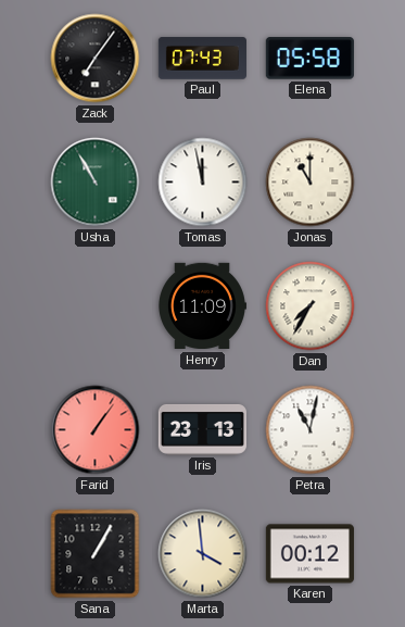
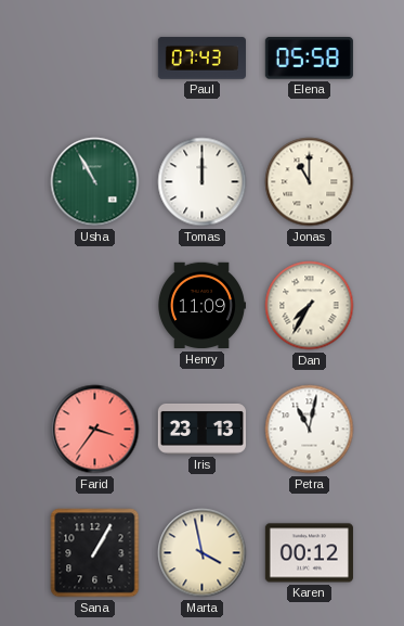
Zack: 7:06 -> none
Tomas: 11:58 -> 12:00
Farid: 1:06 -> 3:36
Marta: 3:59 -> 3:58
